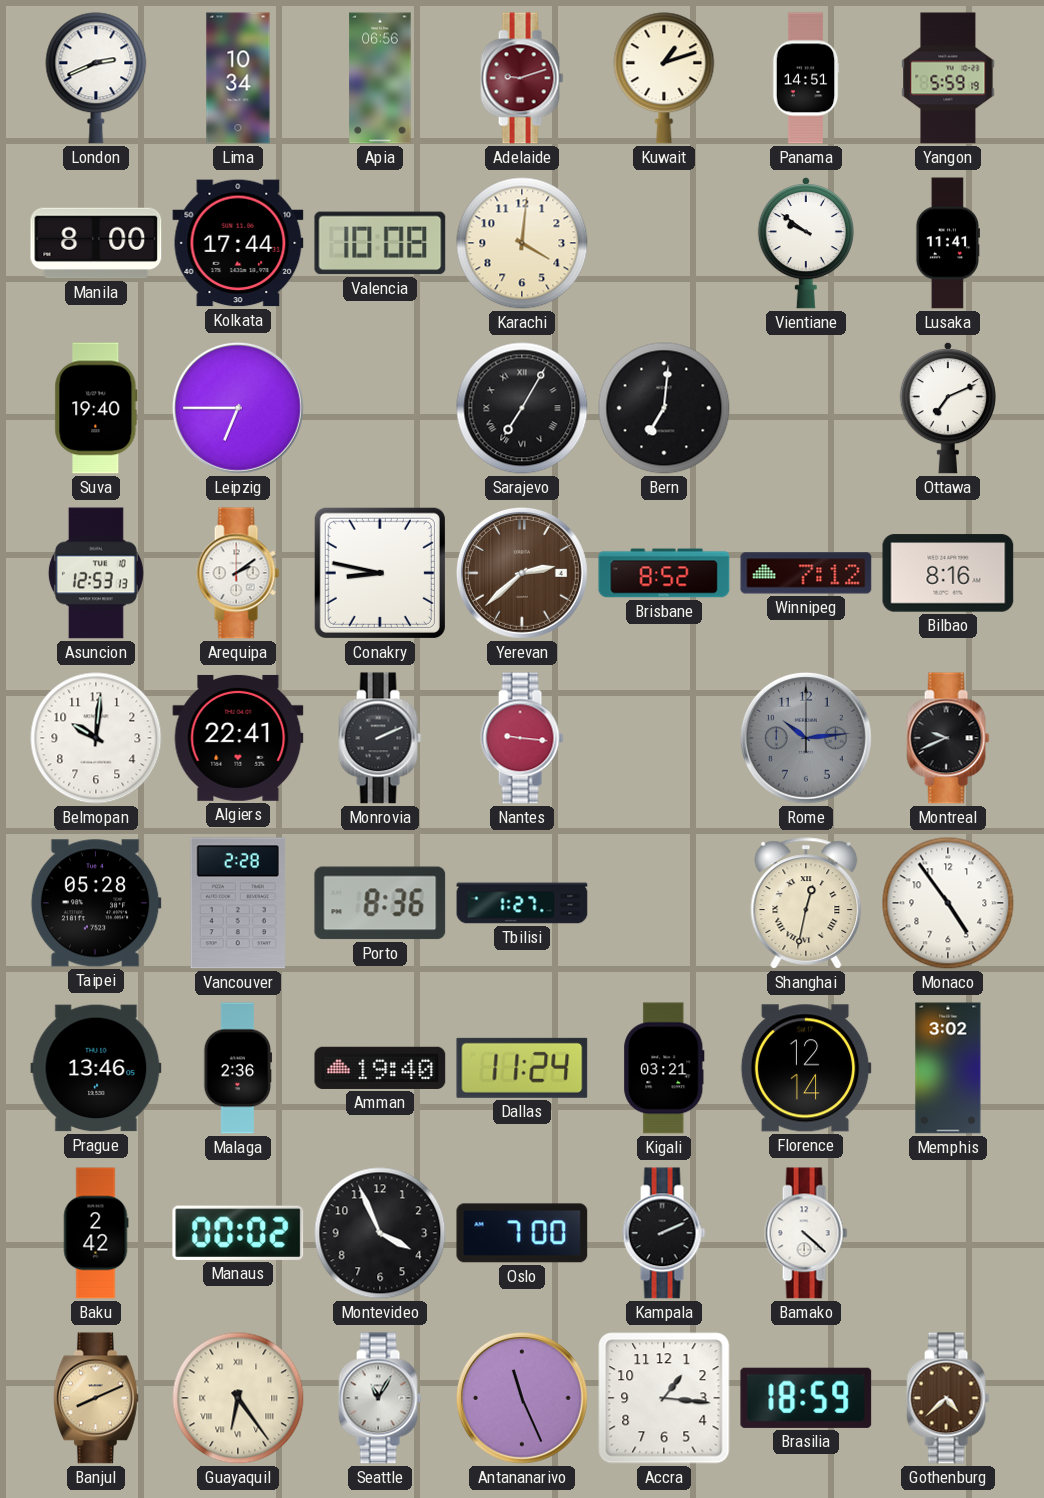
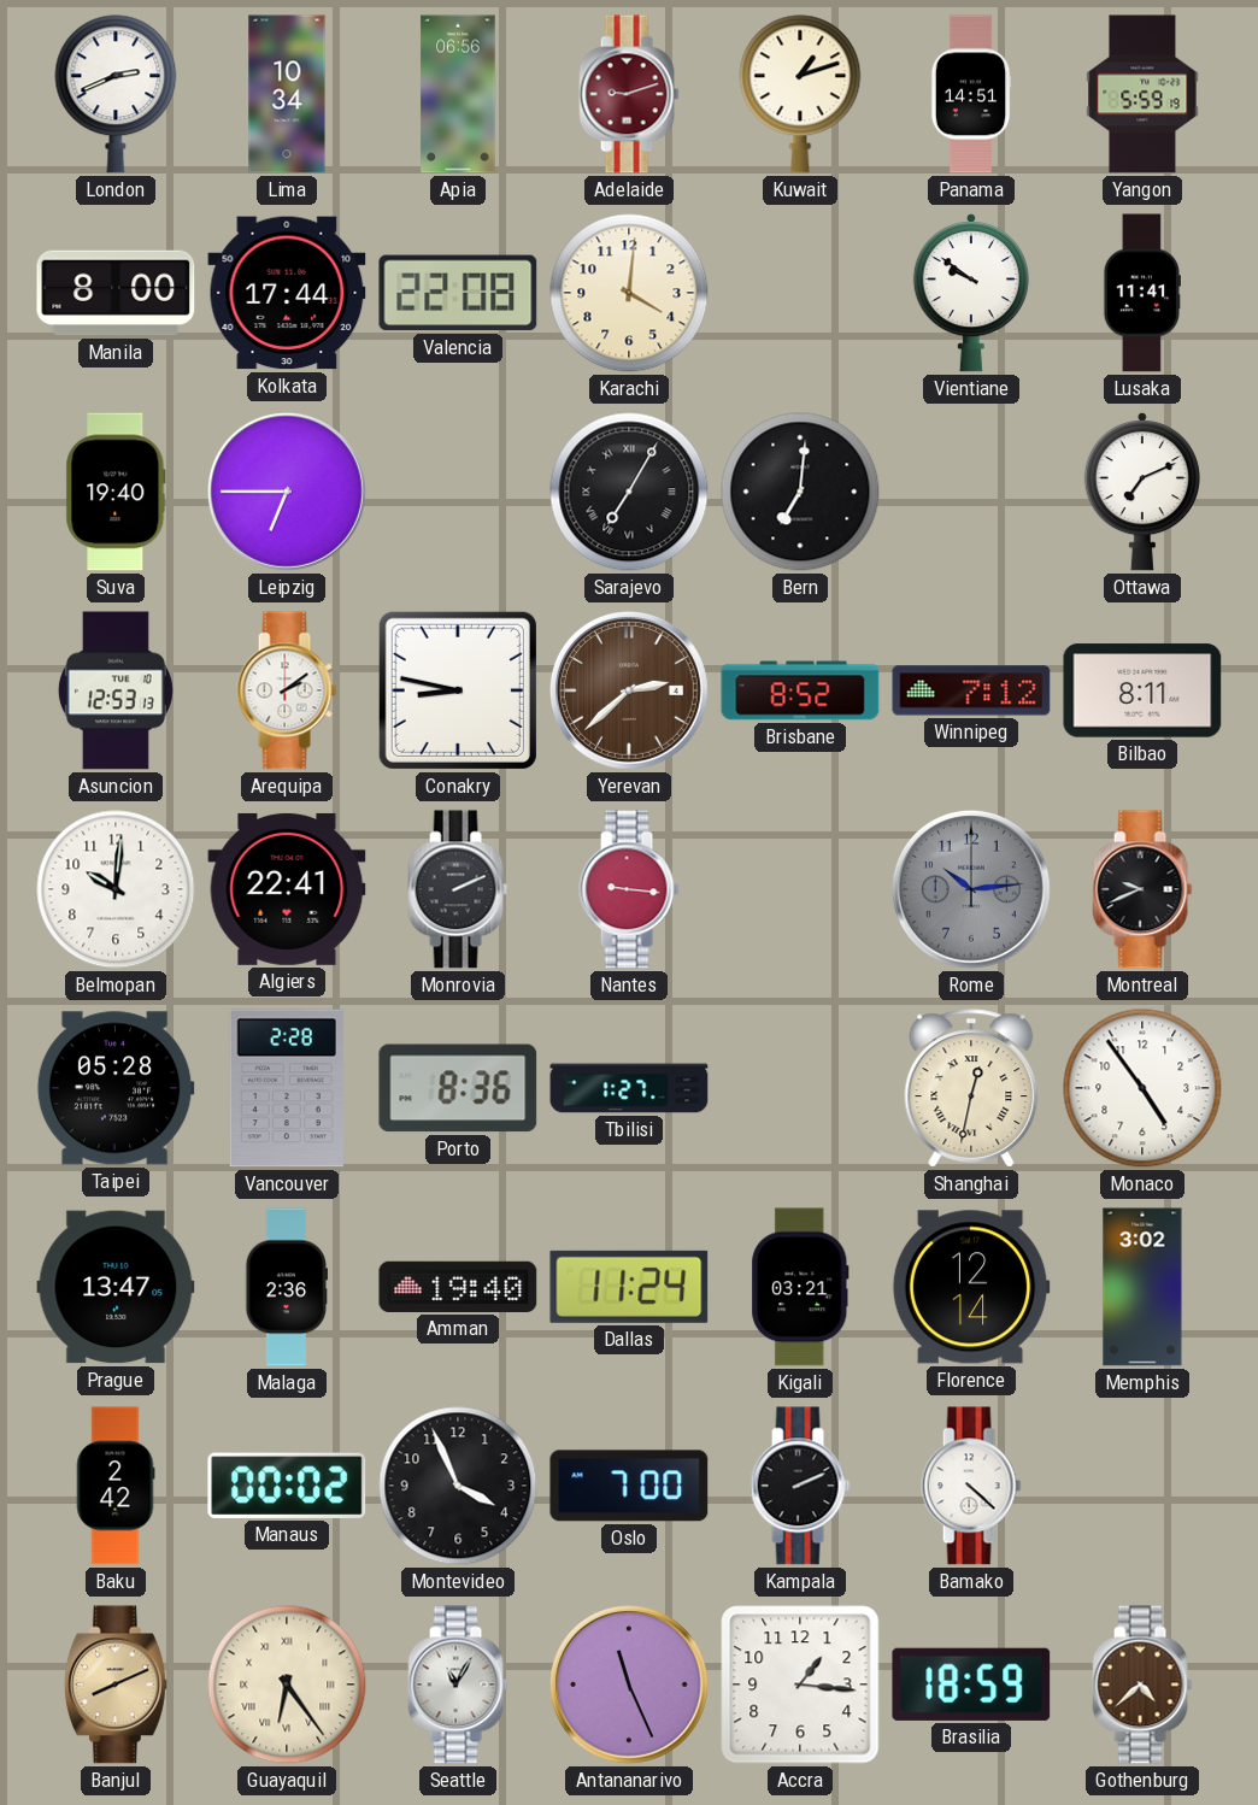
Valencia: 10:08 -> 22:08
Bilbao: 8:16 -> 8:11
Prague: 13:46 -> 13:47
